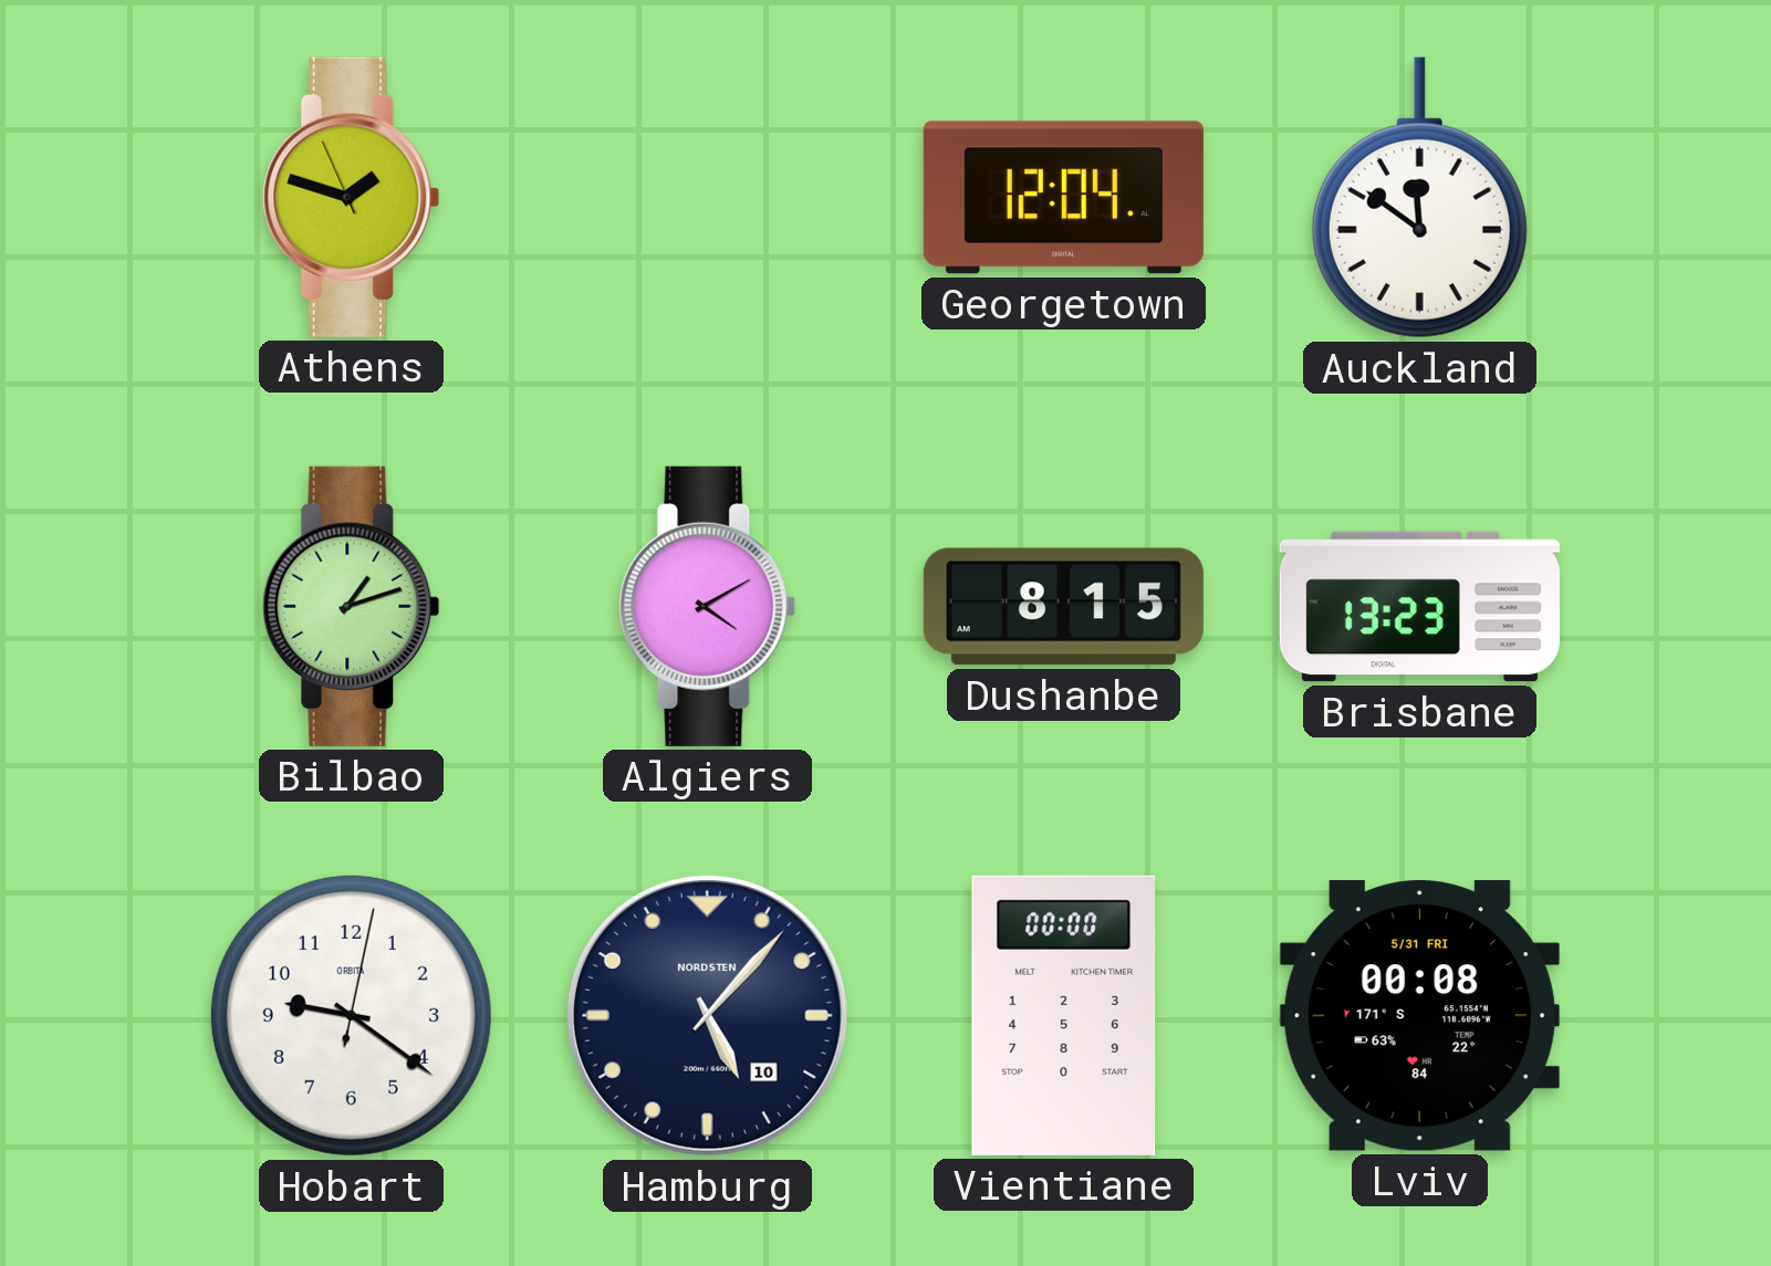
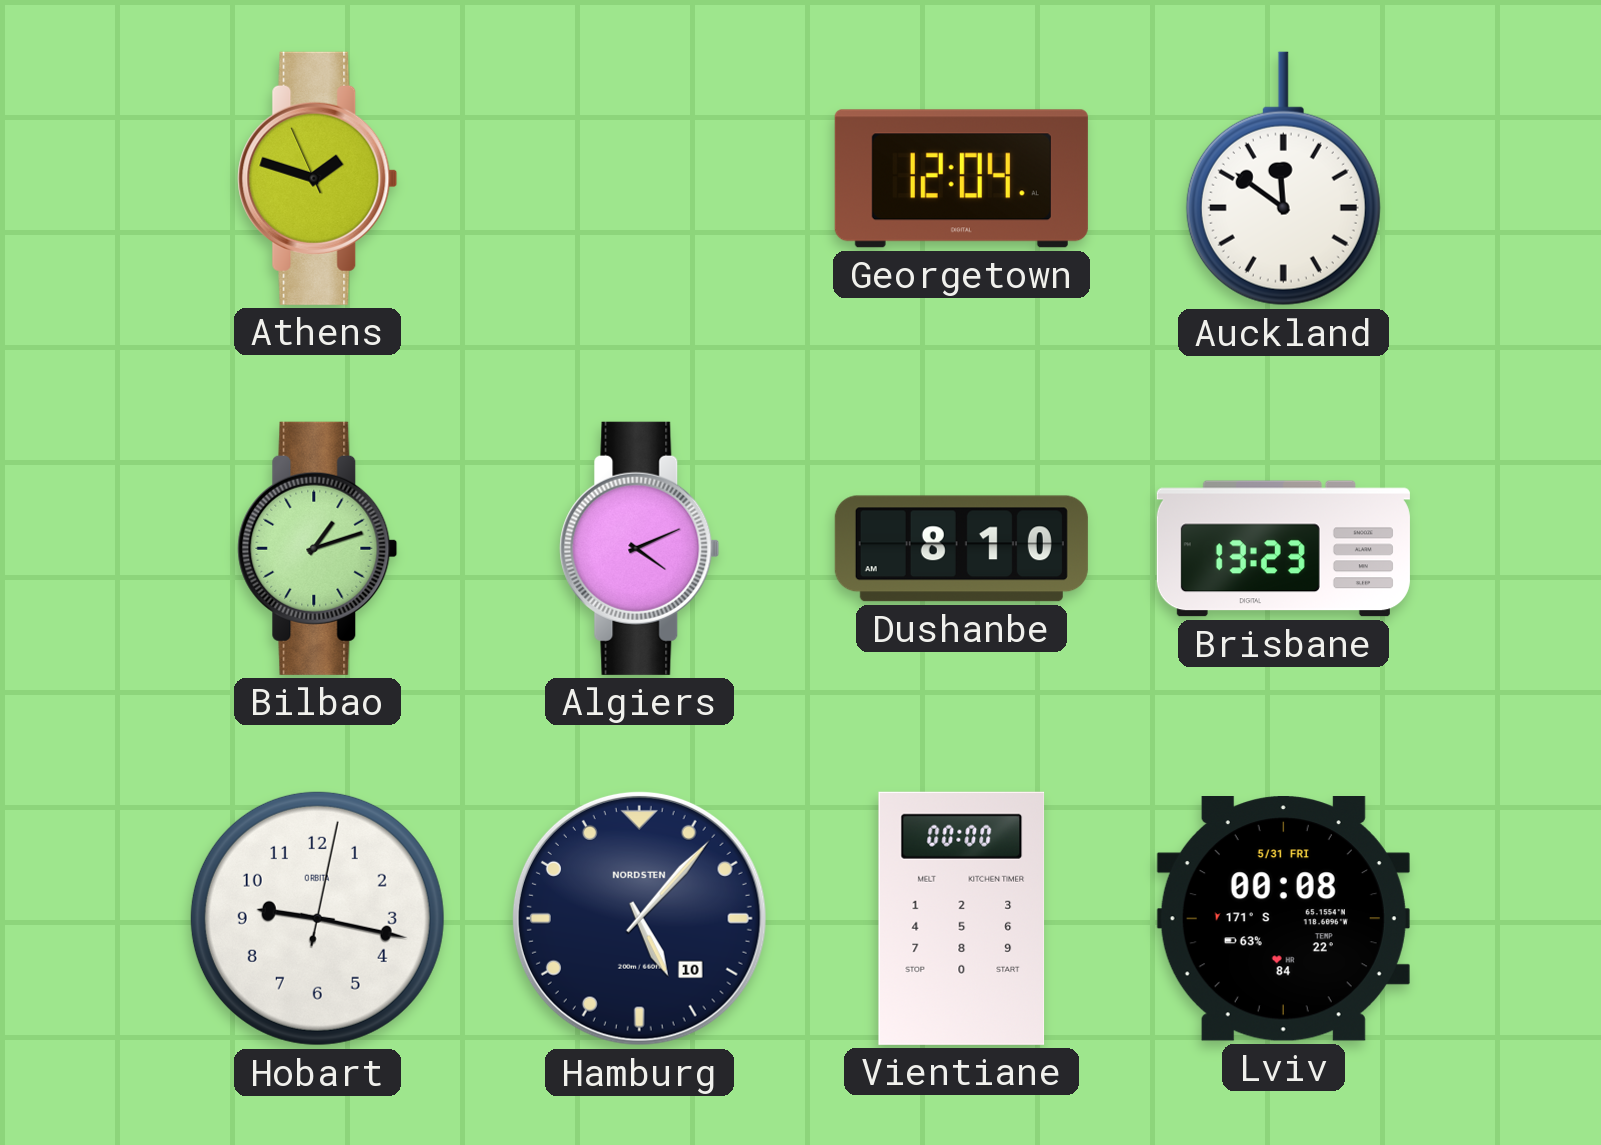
Algiers: 4:10 -> 4:11
Dushanbe: 8:15 -> 8:10
Hobart: 9:21 -> 9:17
